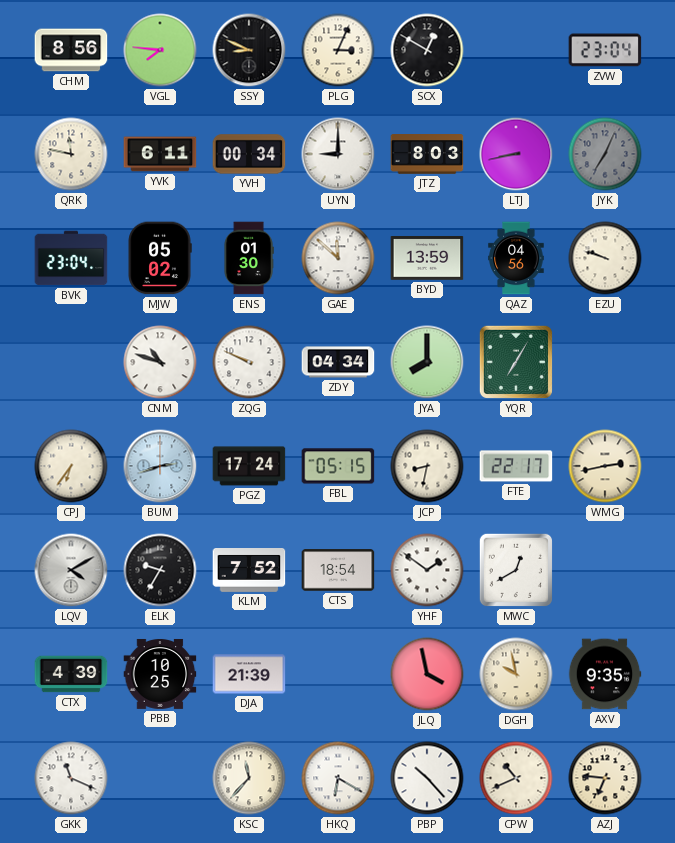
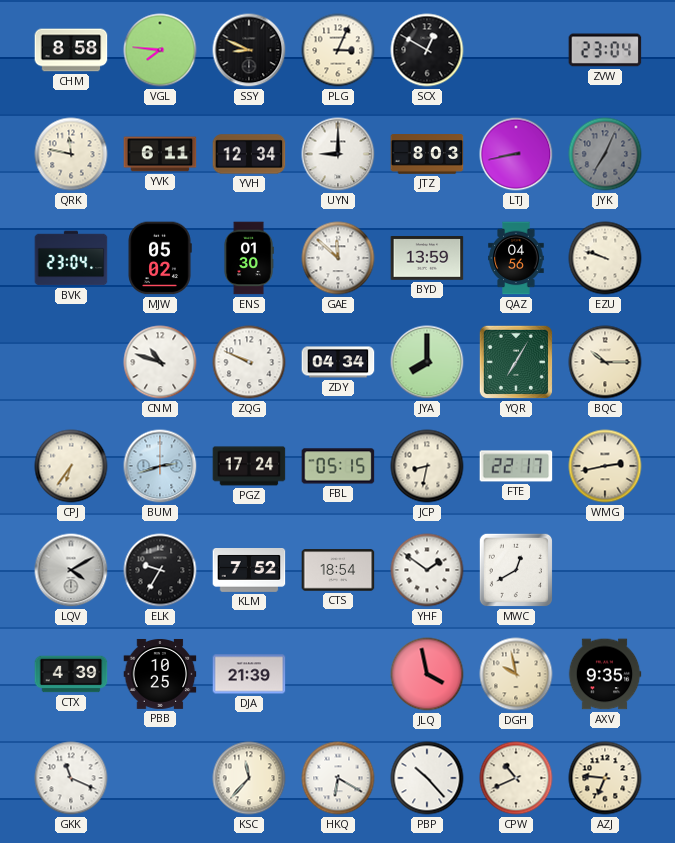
CHM: 8:56 -> 8:58
YVH: 00:34 -> 12:34
BQC: none -> 10:15
